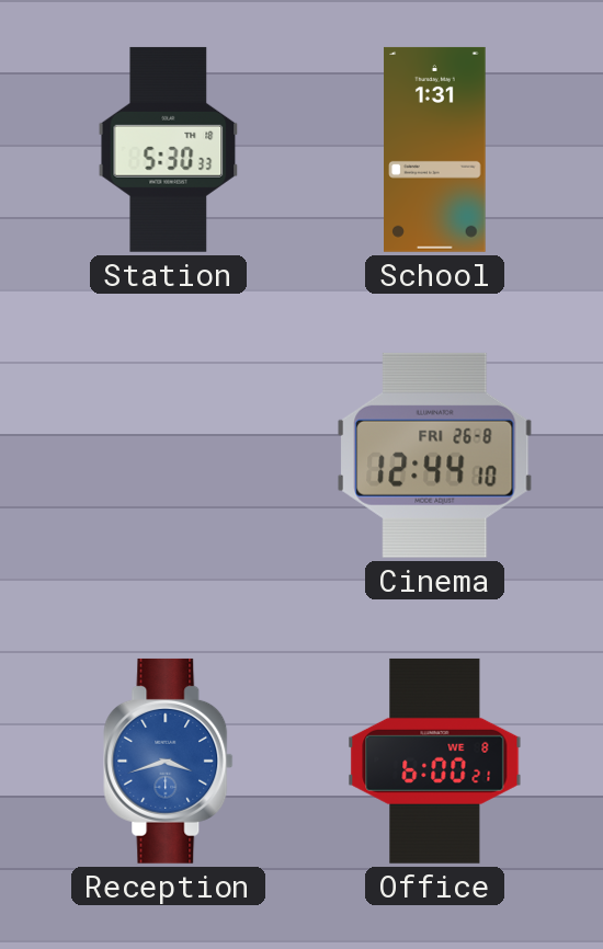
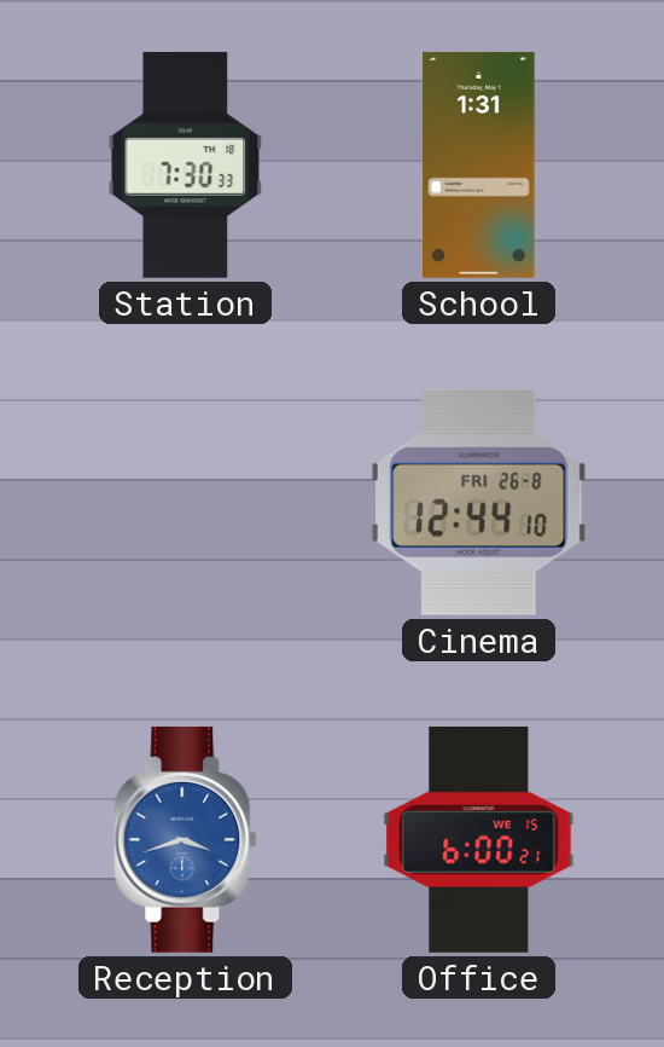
Station: 5:30 -> 7:30
Office date: WE 8 -> WE 15
